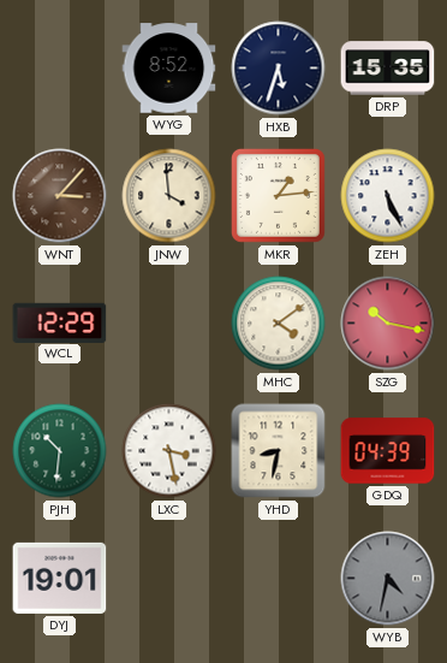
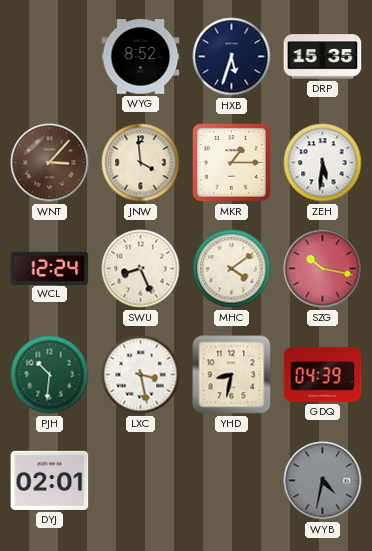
MKR: 1:14 -> 1:15
ZEH: 5:26 -> 5:31
WCL: 12:29 -> 12:24
SWU: none -> 8:26
DYJ: 19:01 -> 02:01
